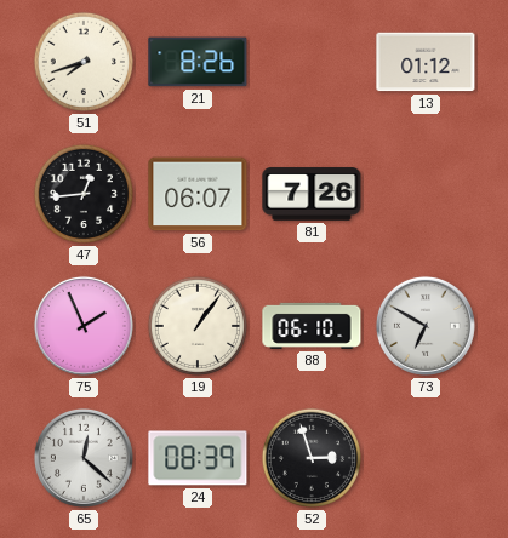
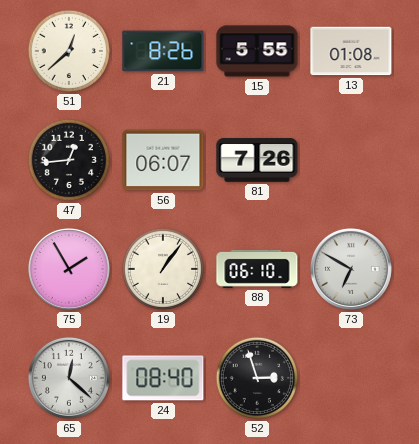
51: 7:42 -> 12:38
15: none -> 5:55
13: 01:12 -> 01:08
75: 1:56 -> 1:55
24: 08:39 -> 08:40
